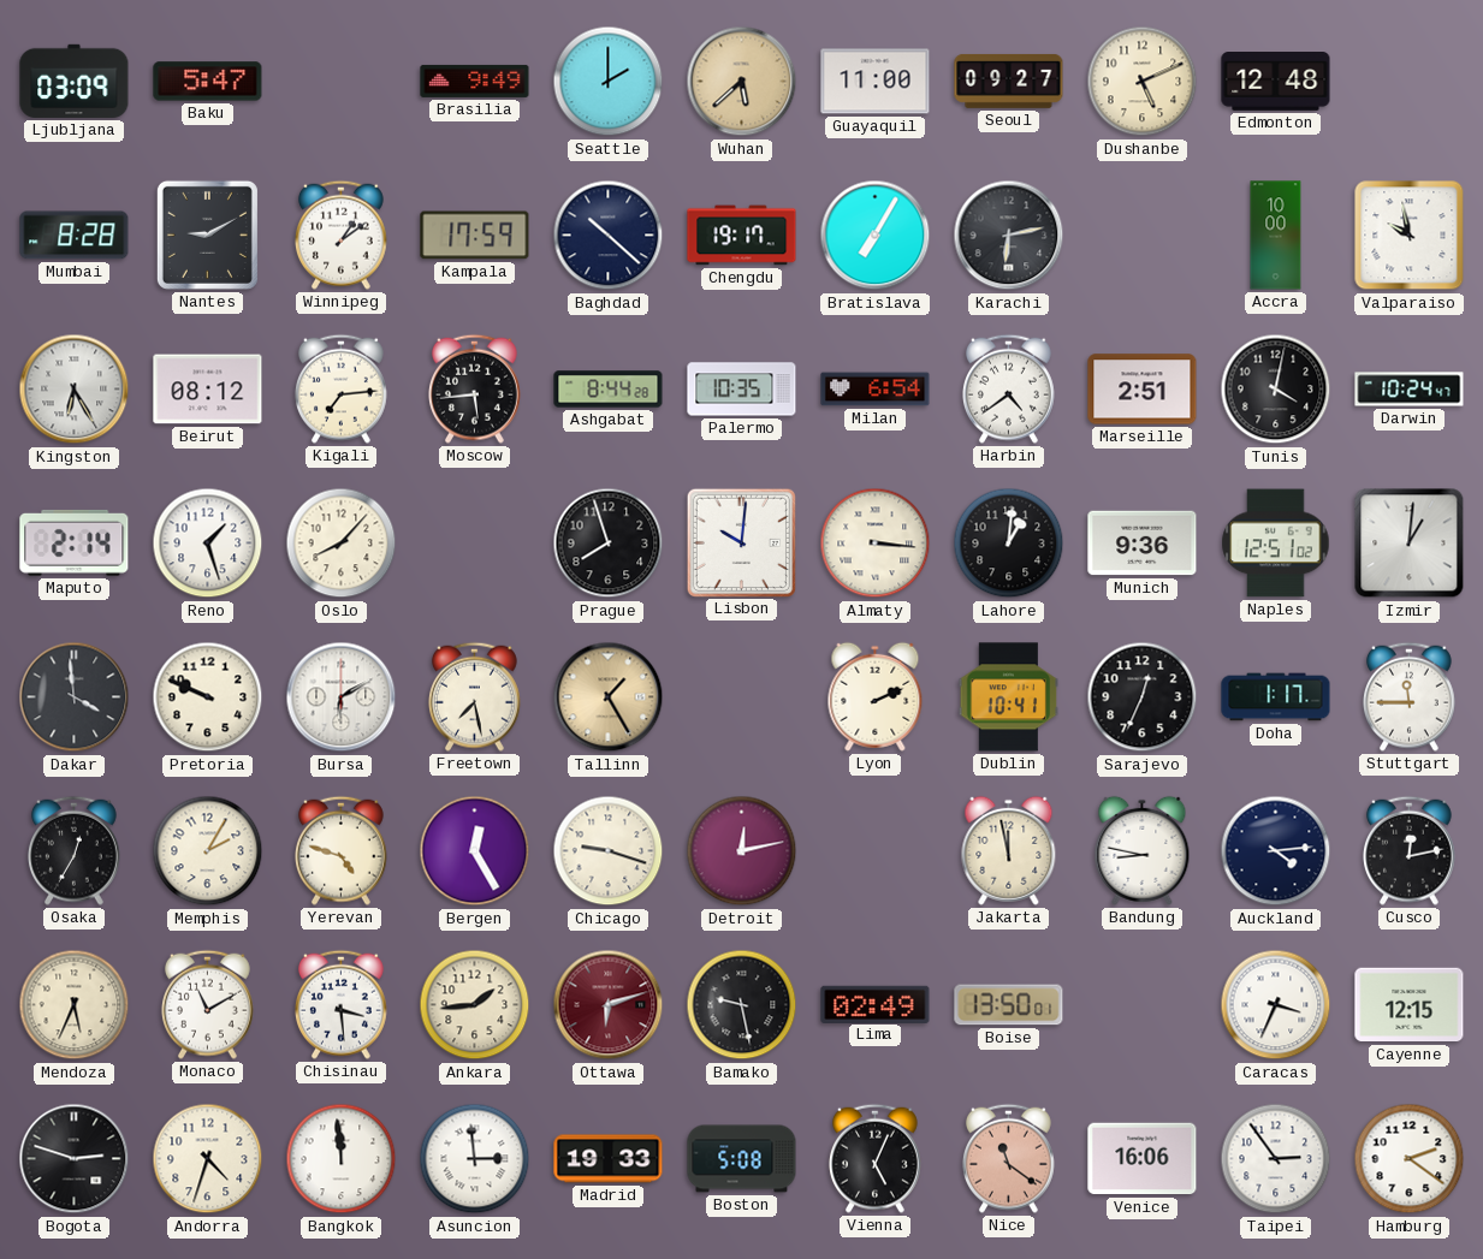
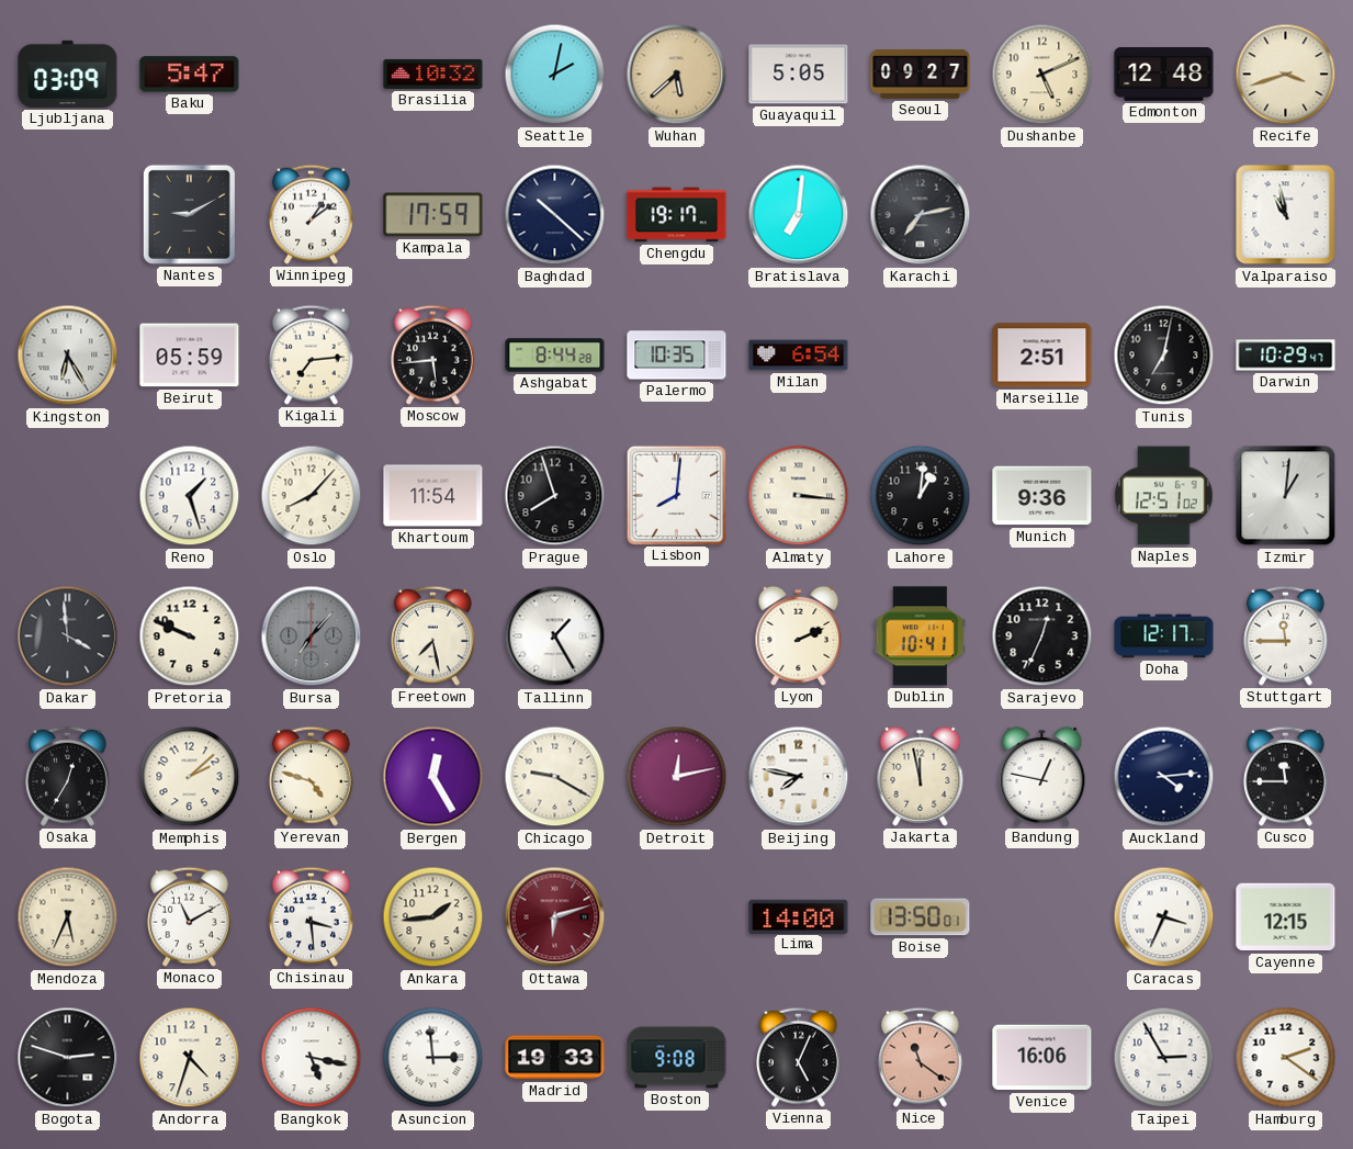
Brasilia: 9:49 -> 10:32
Seattle: 2:00 -> 2:02
Guayaquil: 11:00 -> 5:05
Recife: none -> 3:42
Mumbai: 8:28 -> none
Bratislava: 7:05 -> 7:01
Karachi: 6:13 -> 7:13
Accra: 10:00 -> none
Valparaiso: 9:58 -> 10:58
Beirut: 08:12 -> 05:59
Harbin: 4:39 -> none
Tunis: 4:02 -> 7:02
Darwin: 10:24 -> 10:29
Maputo: 2:14 -> none
Khartoum: none -> 11:54
Lisbon: 10:01 -> 8:01
Bursa: 6:10 -> 7:07
Bursa dial: white -> grey
Tallinn dial: champagne -> white
Doha: 1:17 -> 12:17
Memphis: 2:05 -> 2:08
Chicago: 9:18 -> 9:20
Beijing: none -> 7:47
Bandung: 8:47 -> 12:47
Cusco: 12:13 -> 11:45
Bamako: 9:28 -> none
Lima: 02:49 -> 14:00
Bangkok: 11:59 -> 5:17
Boston: 5:08 -> 9:08
Taipei: 2:54 -> 2:55
